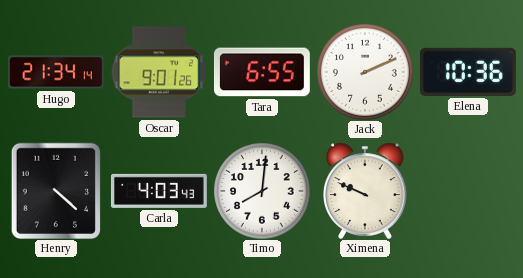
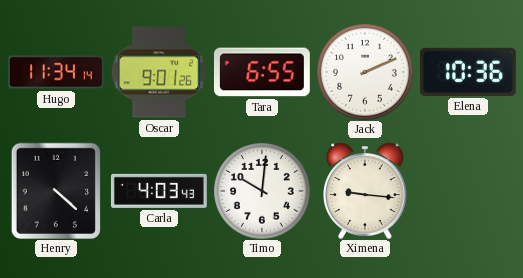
Hugo: 21:34 -> 11:34
Timo: 8:01 -> 10:01
Ximena: 9:49 -> 9:16
